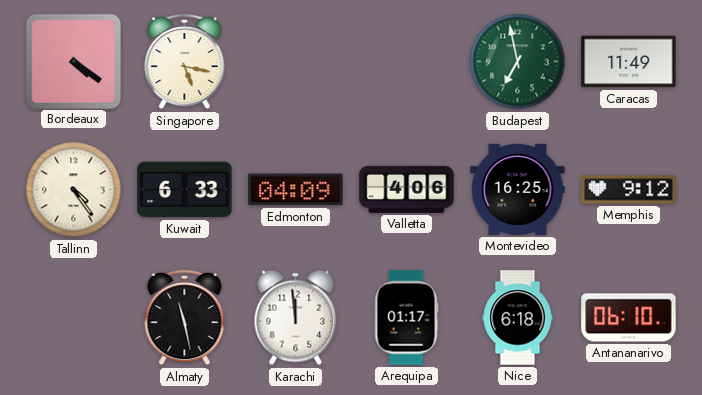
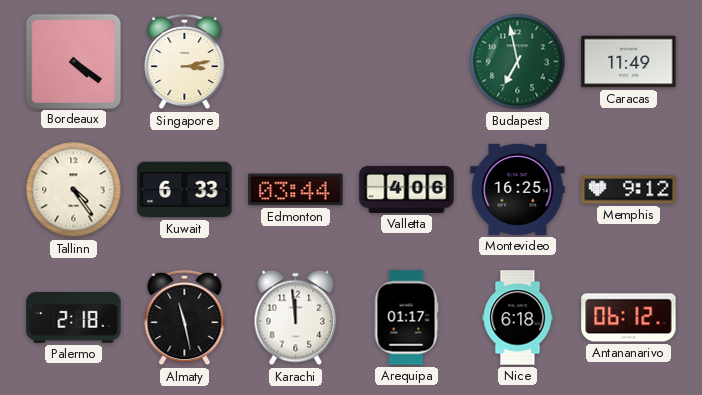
Singapore: 5:17 -> 3:13
Edmonton: 04:09 -> 03:44
Palermo: none -> 2:18
Antananarivo: 06:10 -> 06:12
